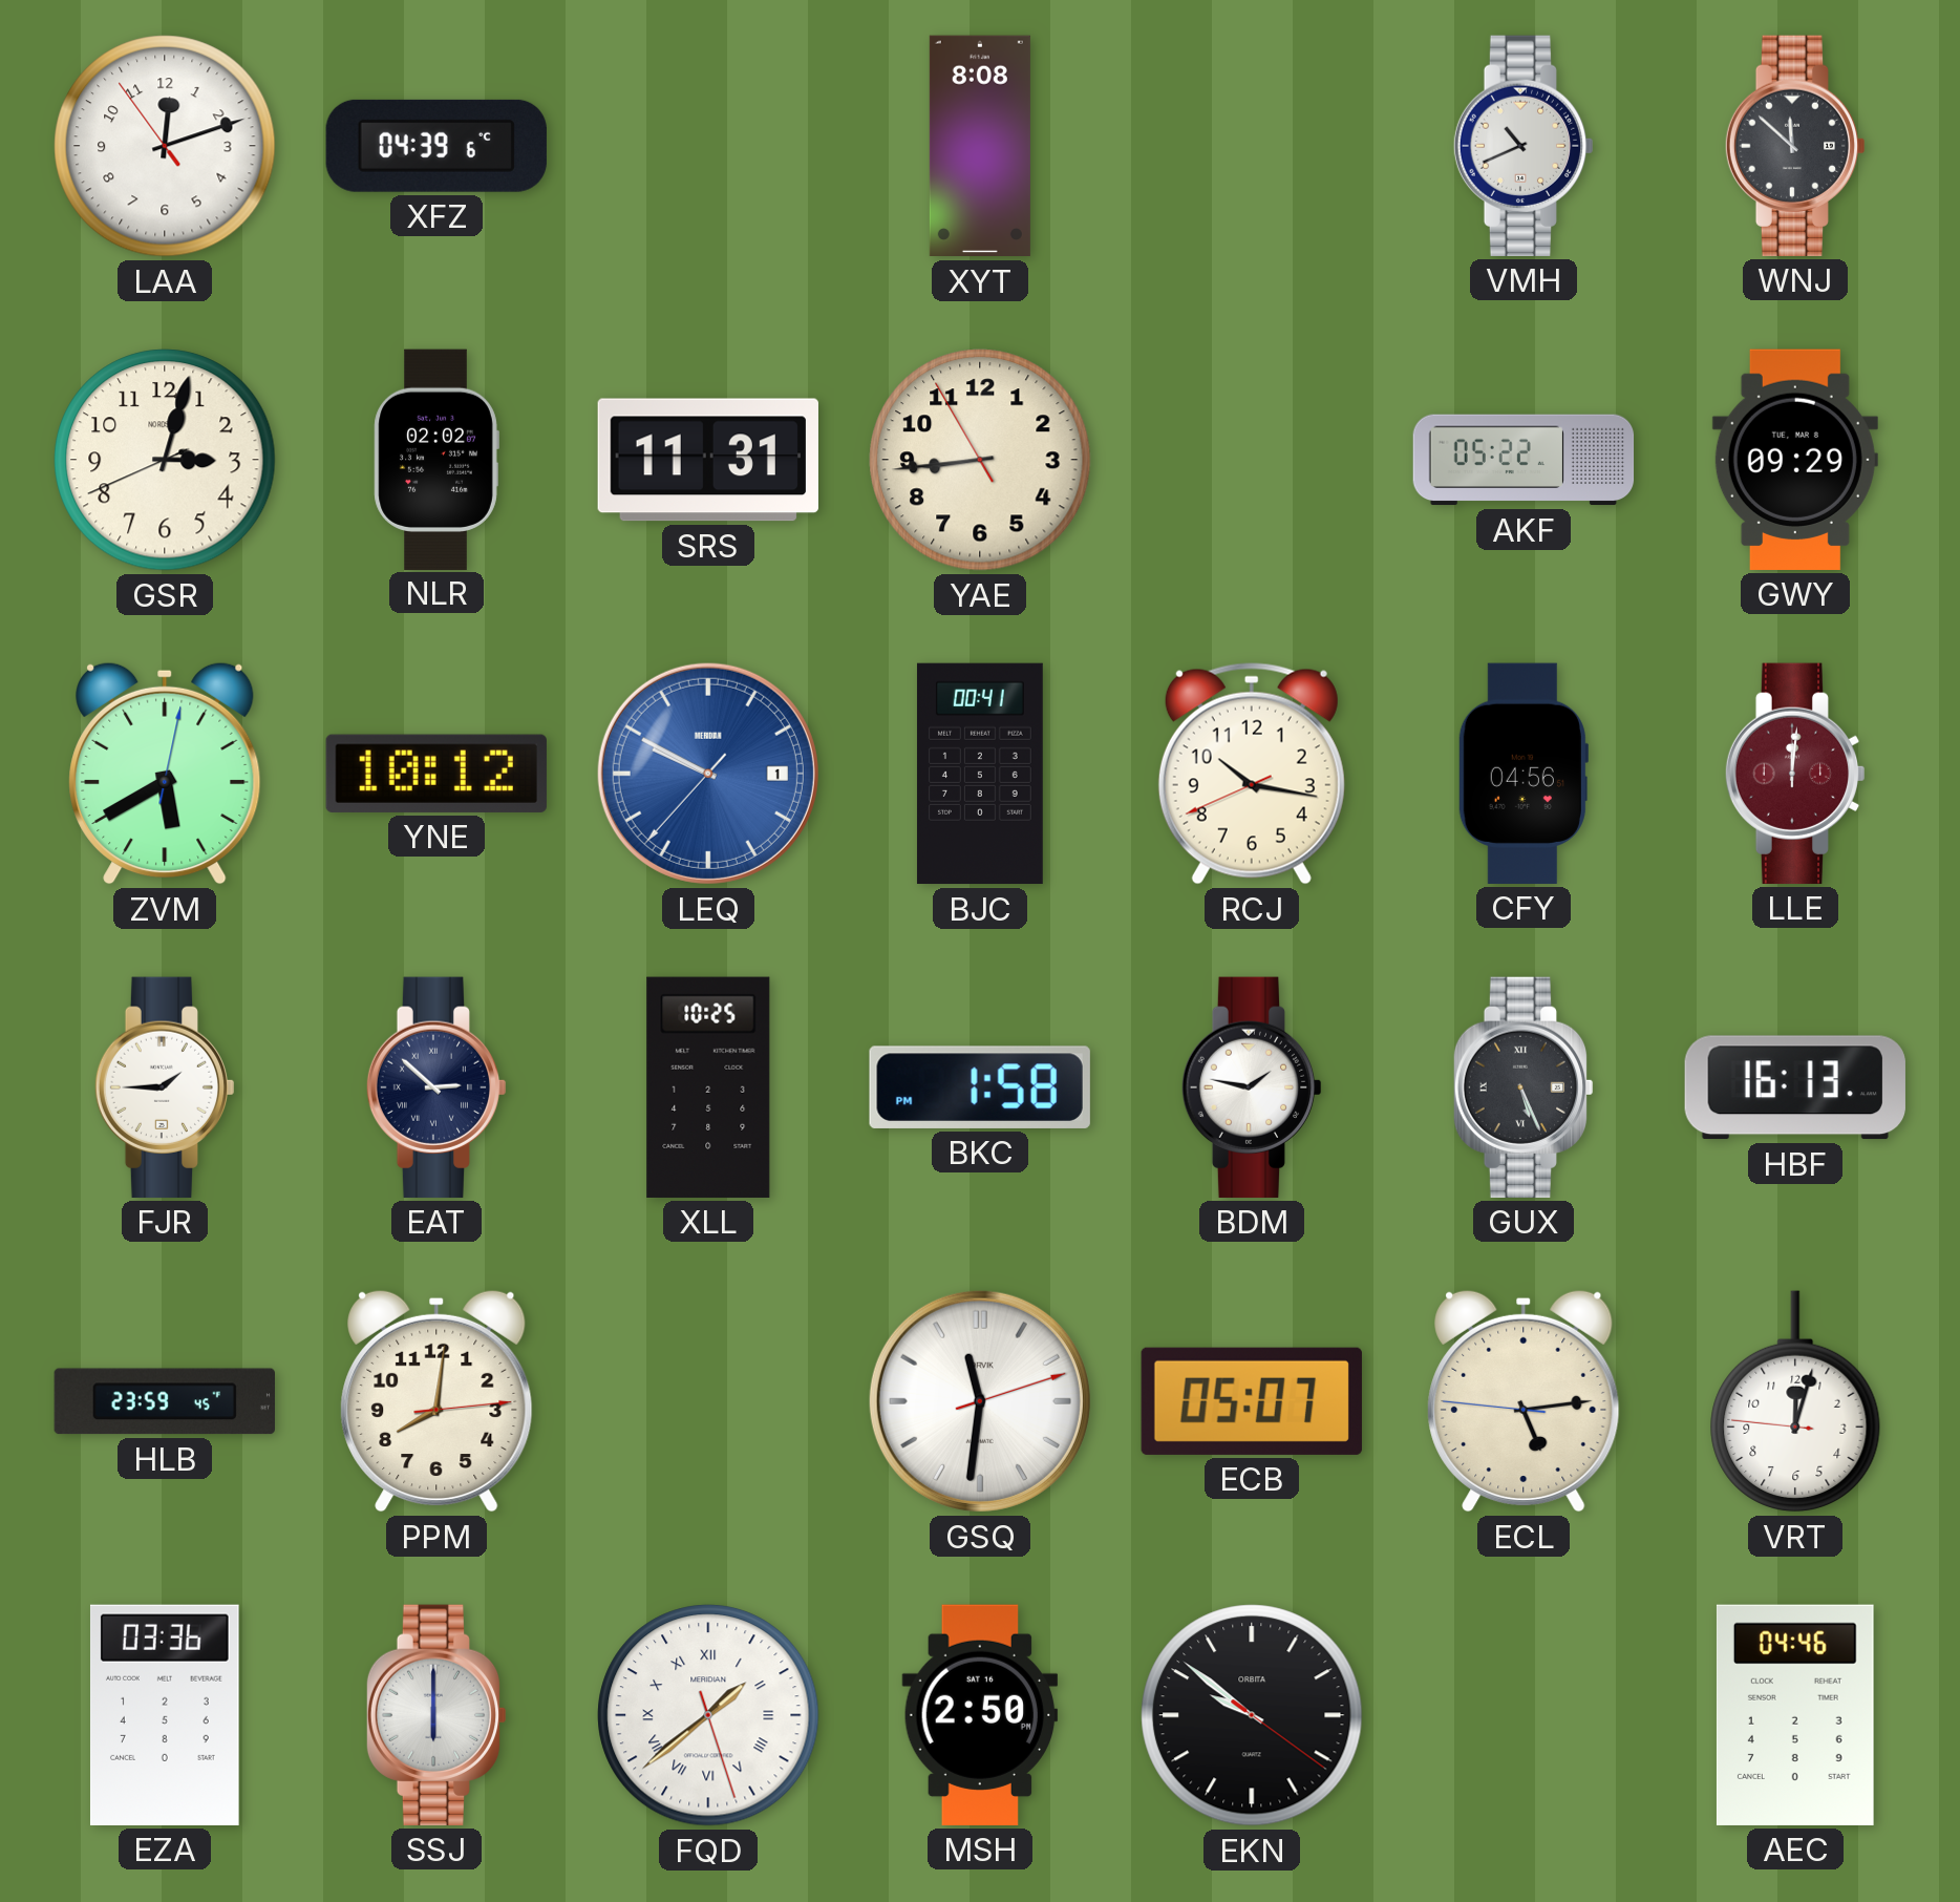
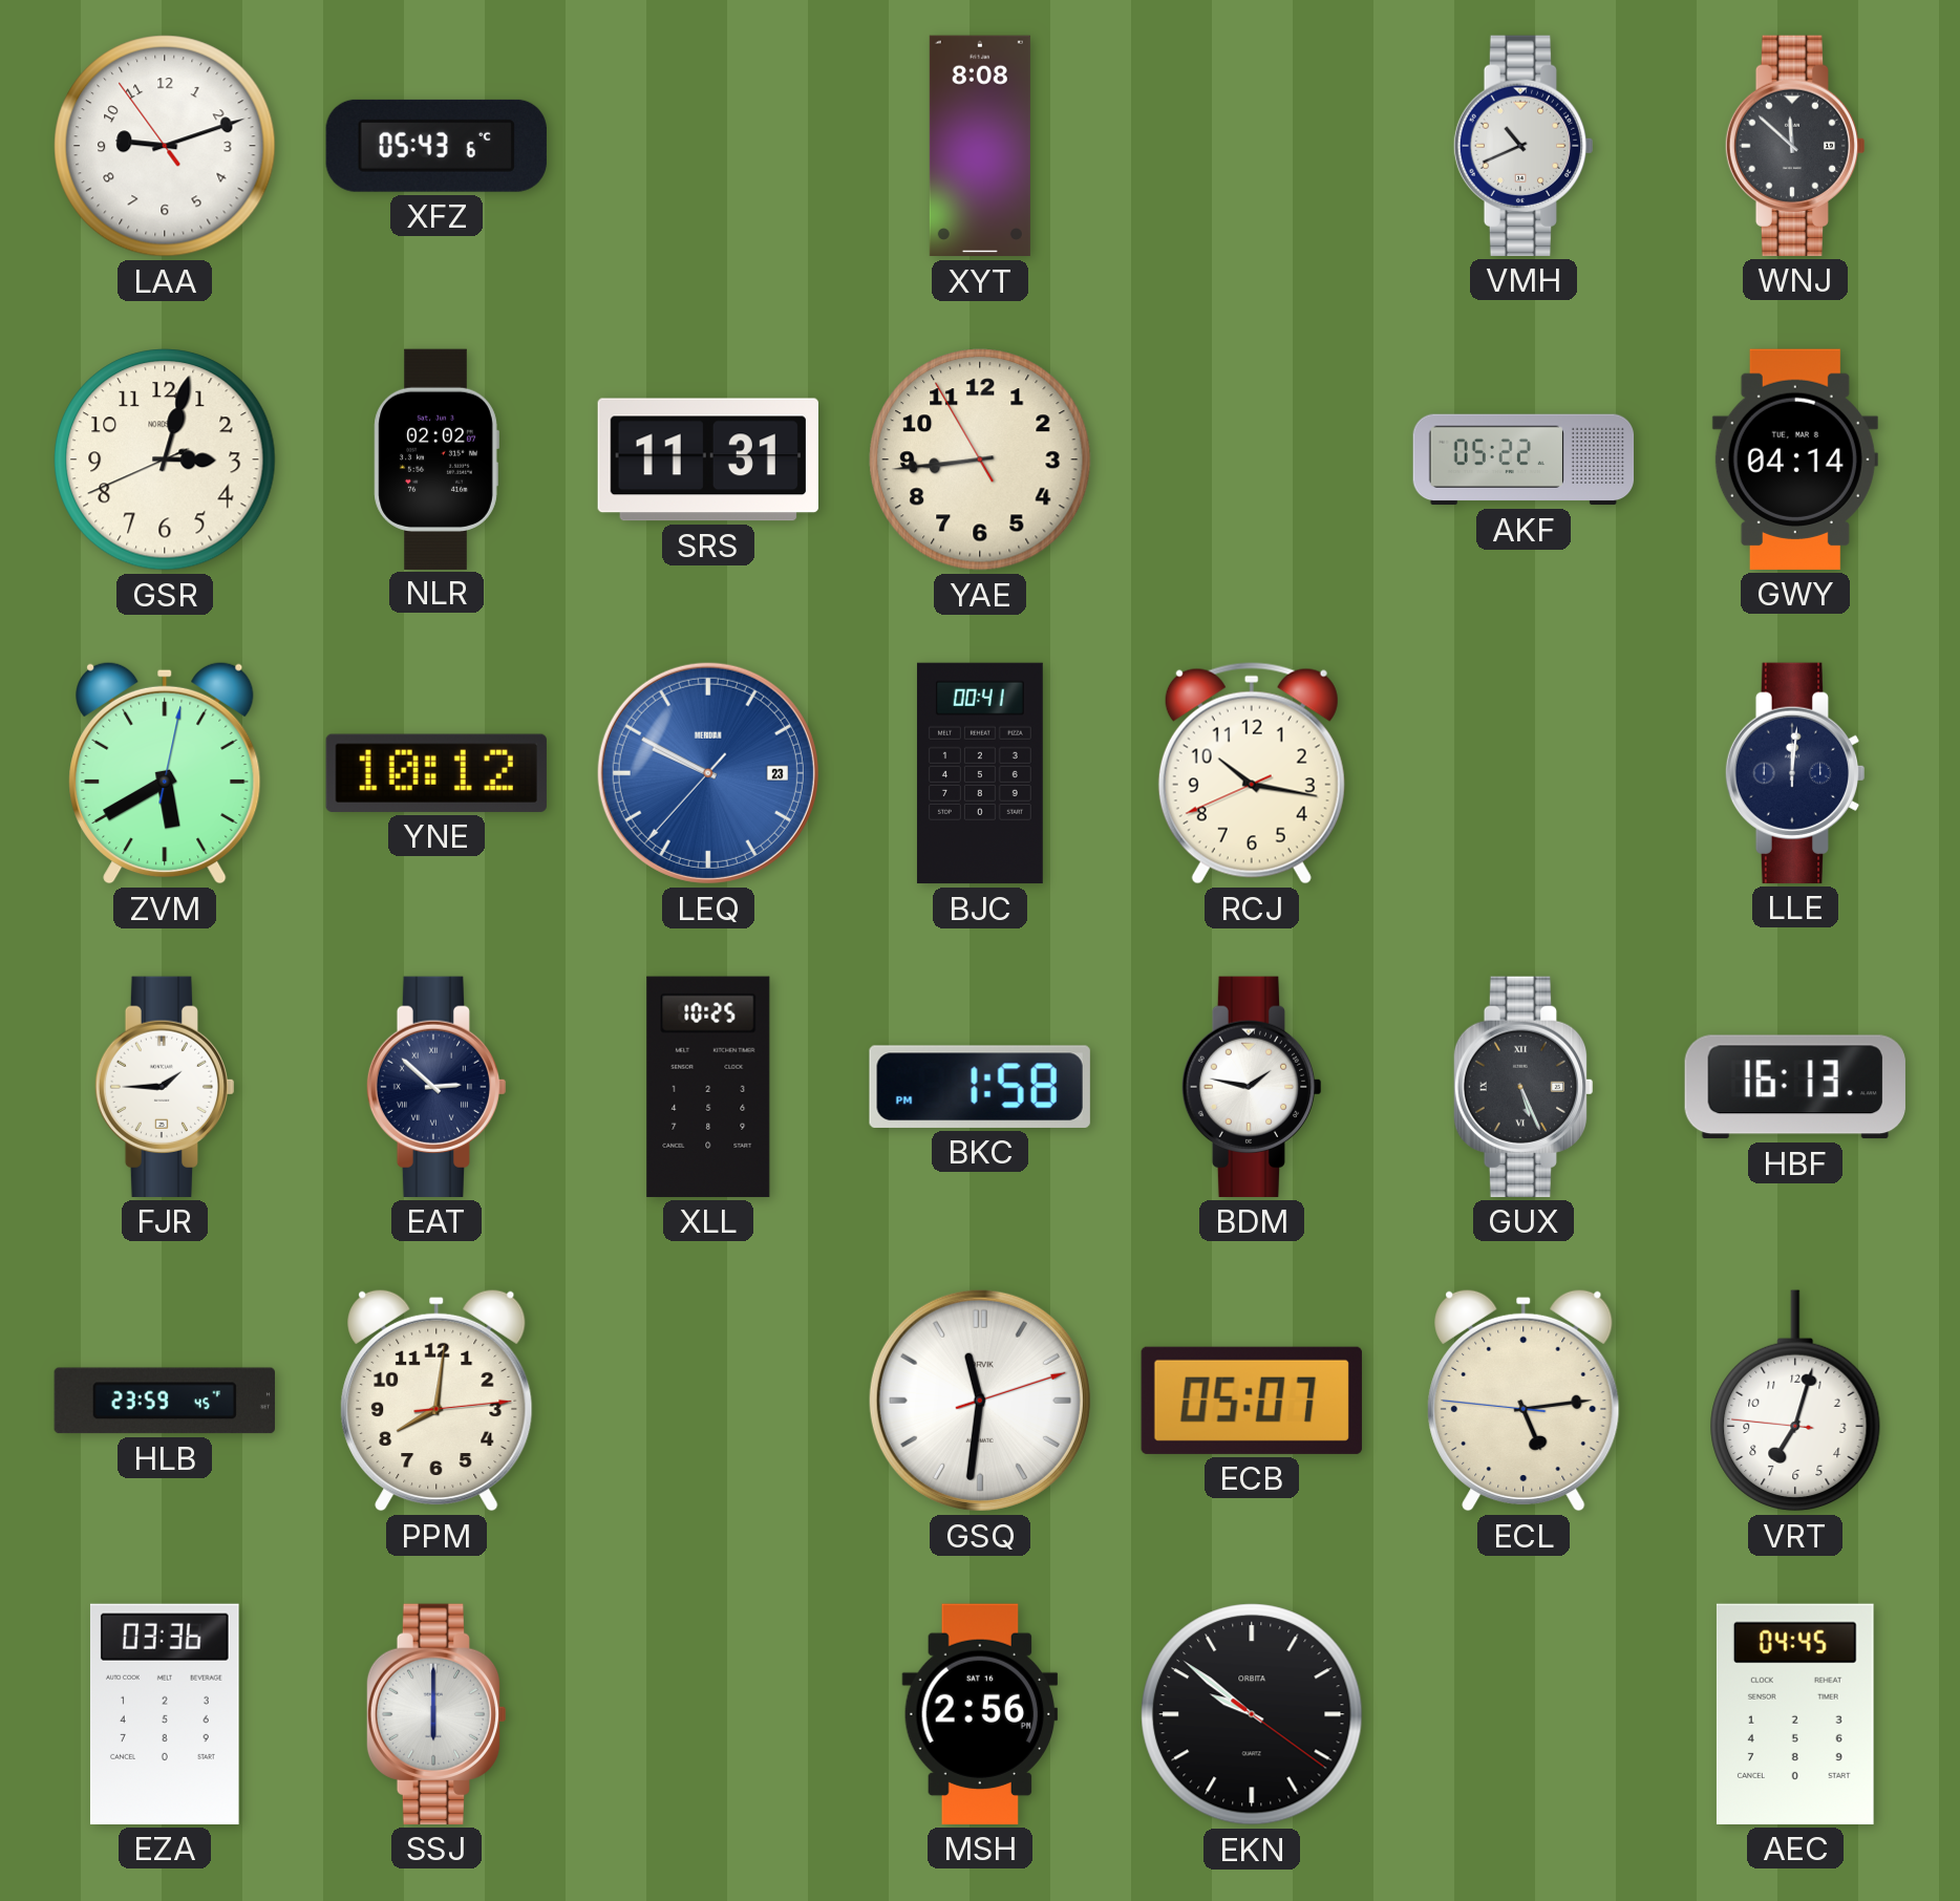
LAA: 12:11 -> 9:11
XFZ: 04:39 -> 05:43
GWY: 09:29 -> 04:14
LEQ date: 1 -> 23
CFY: 04:56 -> none
LLE dial: burgundy -> navy
VRT: 12:02 -> 7:02
FQD: 1:38 -> none
MSH: 2:50 -> 2:56
AEC: 04:46 -> 04:45
